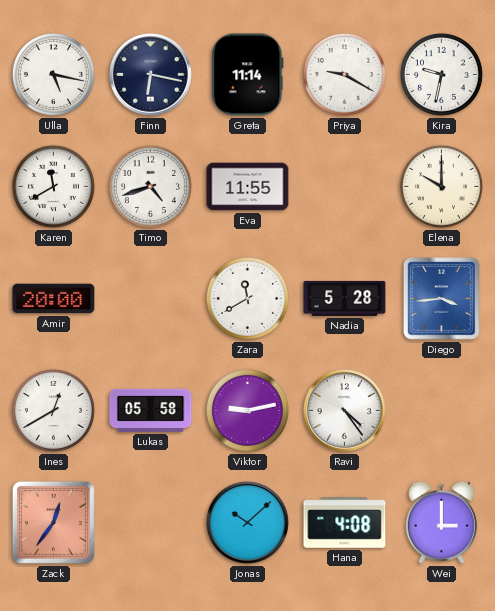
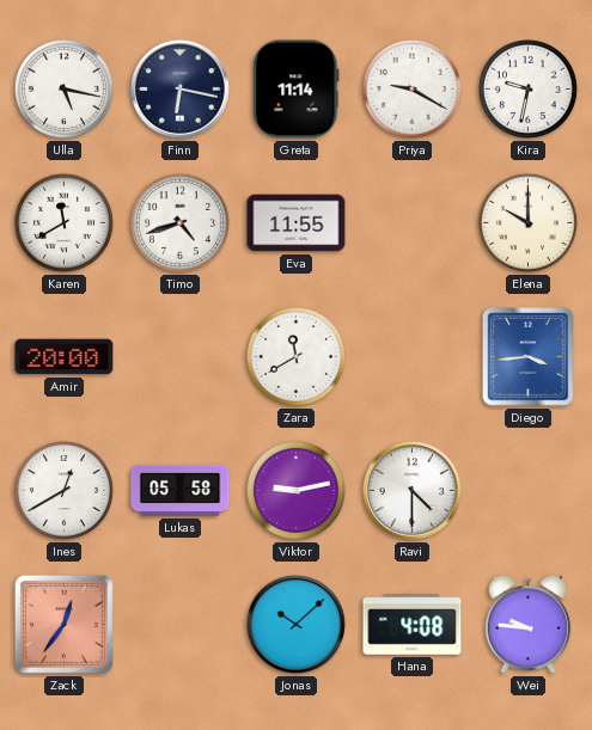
Nadia: 5:28 -> none
Ravi: 4:24 -> 4:30
Wei: 3:00 -> 9:46
